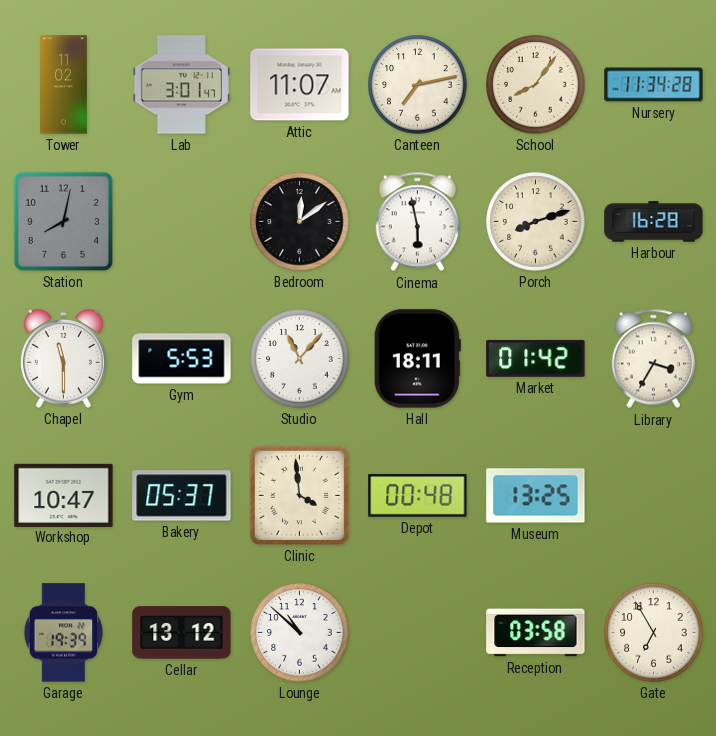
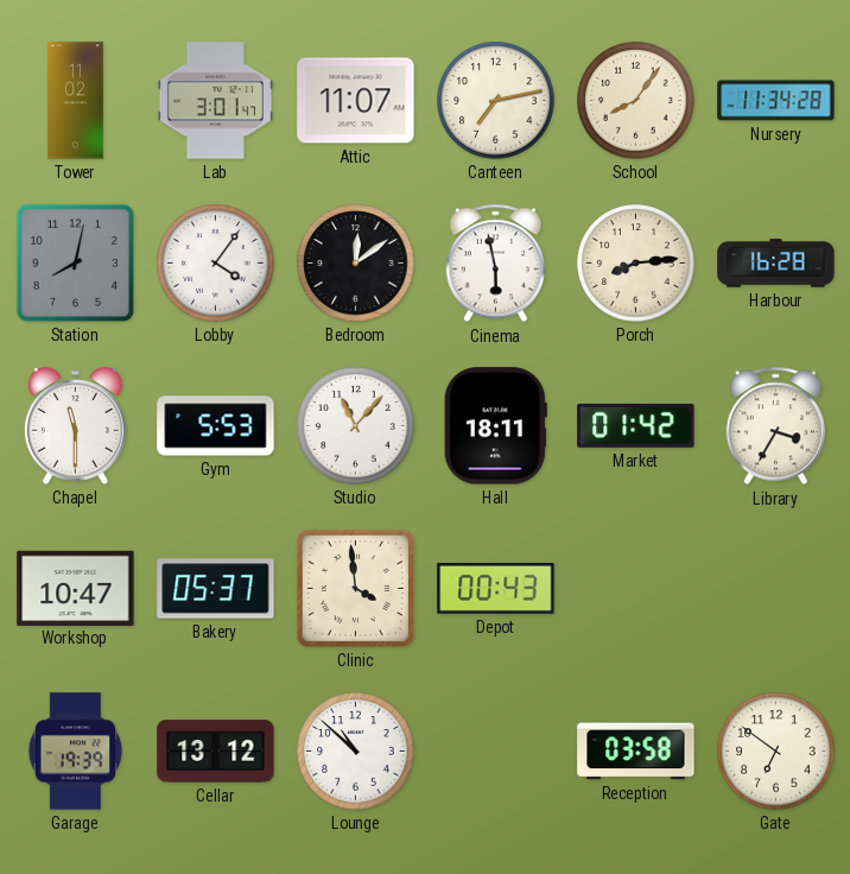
Lobby: none -> 4:06
Porch: 8:12 -> 8:14
Depot: 00:48 -> 00:43
Museum: 13:25 -> none
Gate: 6:55 -> 6:51
